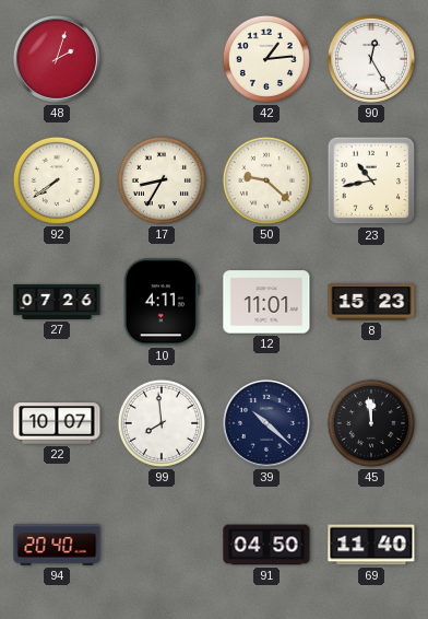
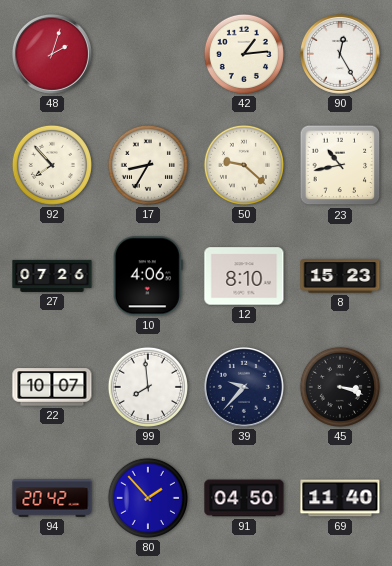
92: 7:39 -> 7:53
10: 4:11 -> 4:06
12: 11:01 -> 8:10
39: 10:22 -> 9:37
45: 11:59 -> 3:18
94: 20:40 -> 20:42
80: none -> 1:53
